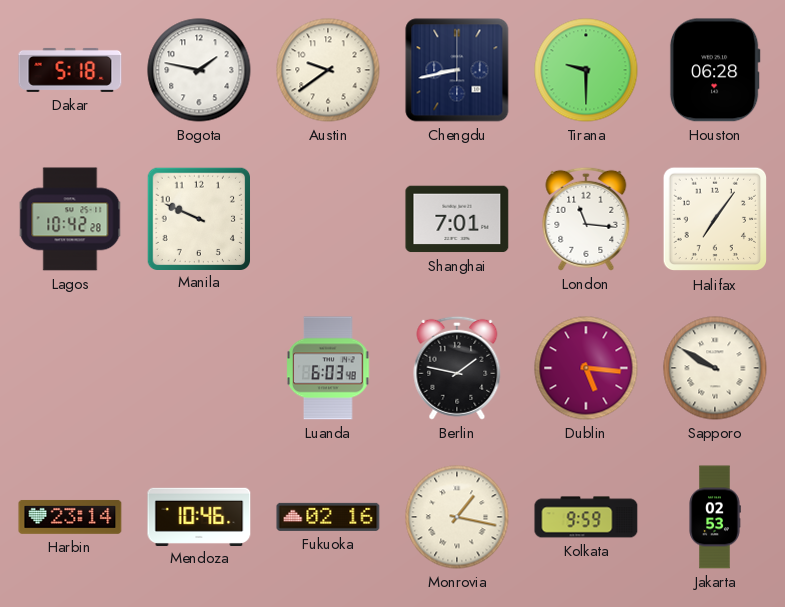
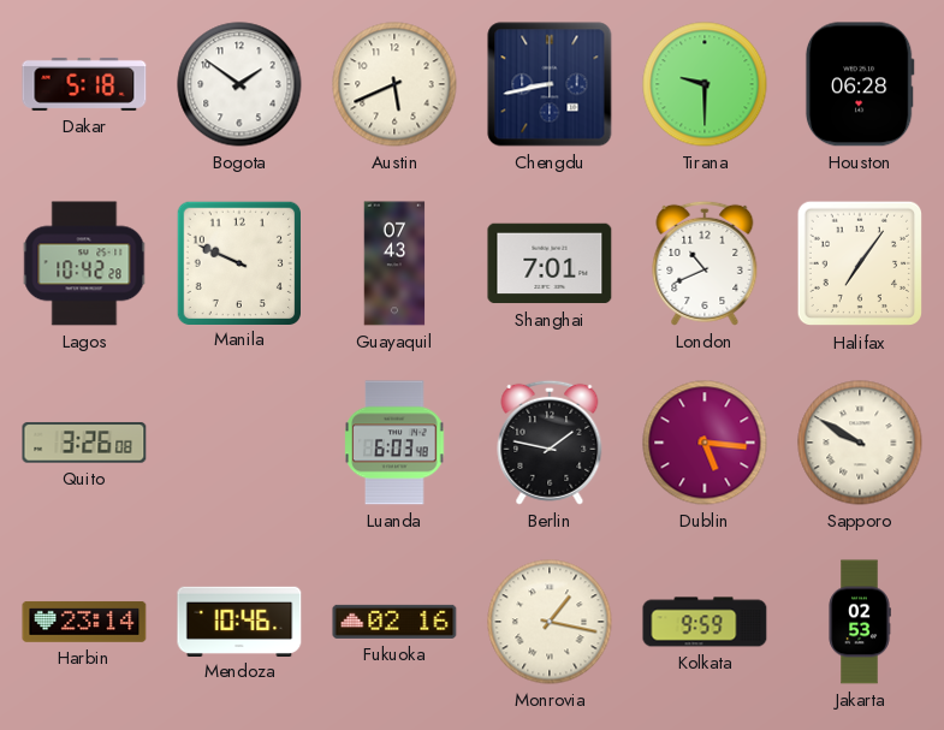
Bogota: 1:47 -> 1:51
Austin: 9:39 -> 5:41
Guayaquil: none -> 07:43
London: 11:16 -> 10:41
Quito: none -> 3:26
